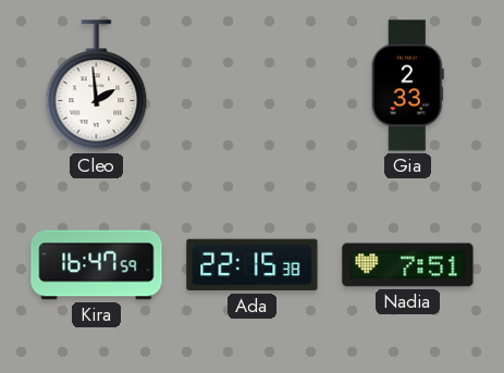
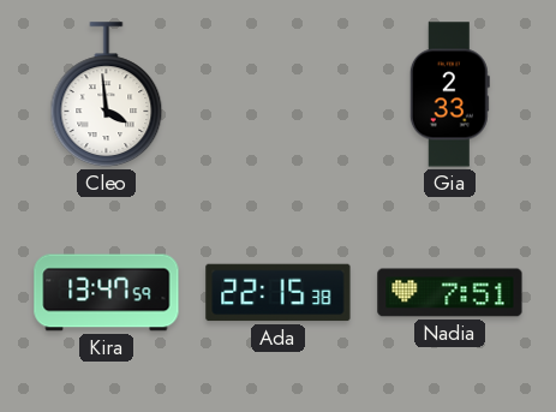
Cleo: 1:59 -> 3:59
Kira: 16:47 -> 13:47
